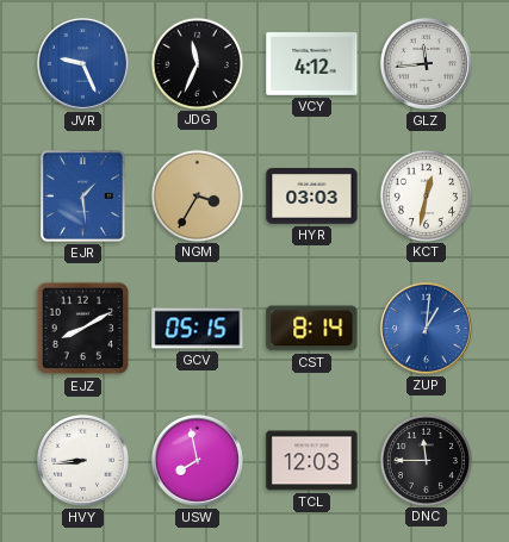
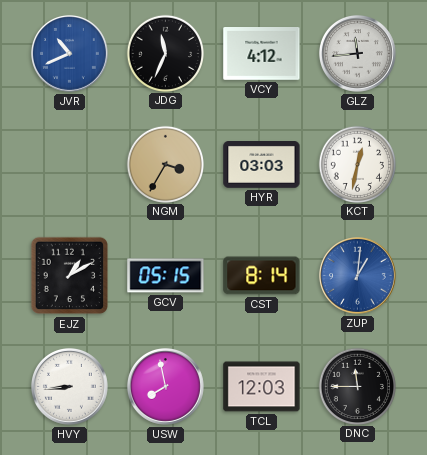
JVR: 9:26 -> 10:41
EJR: 1:29 -> none
EJZ: 8:10 -> 1:10
